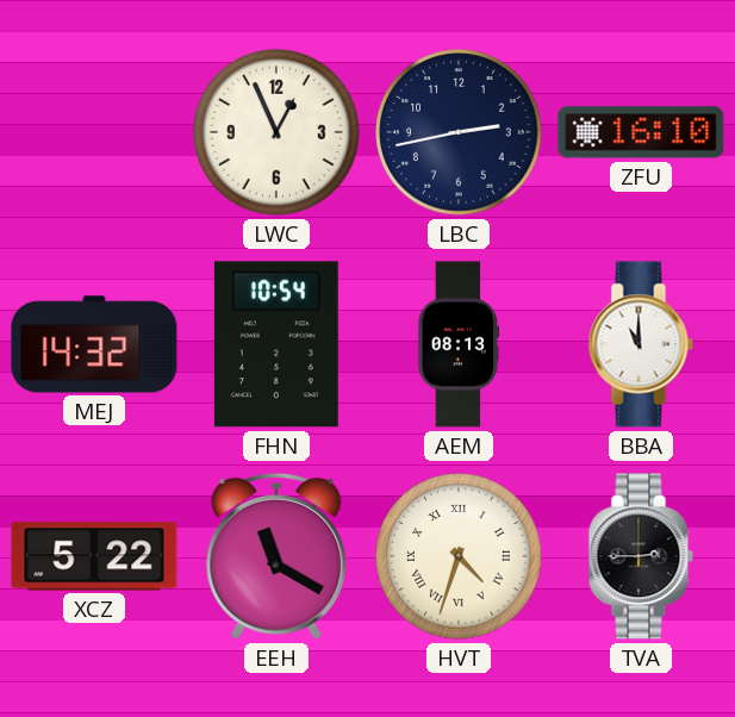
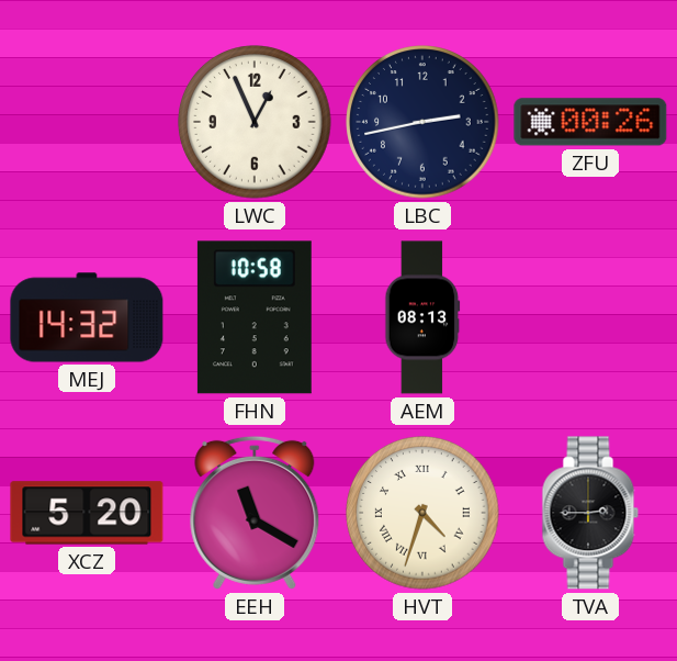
ZFU: 16:10 -> 00:26
FHN: 10:54 -> 10:58
BBA: 11:00 -> none
XCZ: 5:22 -> 5:20
